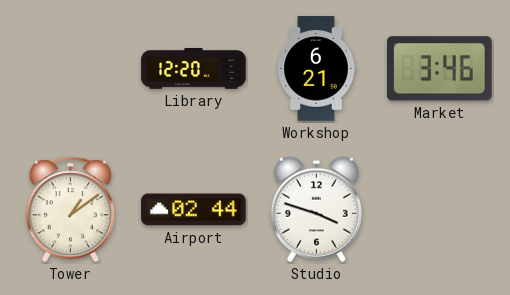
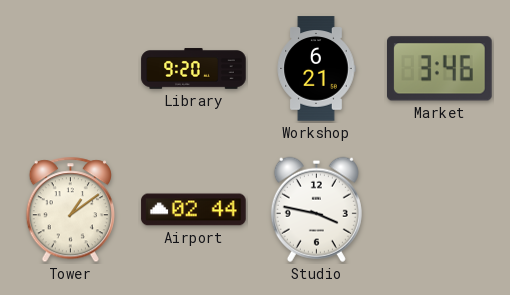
Library: 12:20 -> 9:20
Studio: 3:48 -> 3:47
